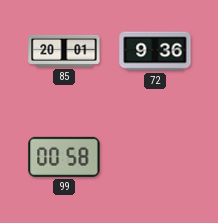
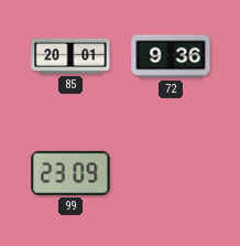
99: 00:58 -> 23:09
